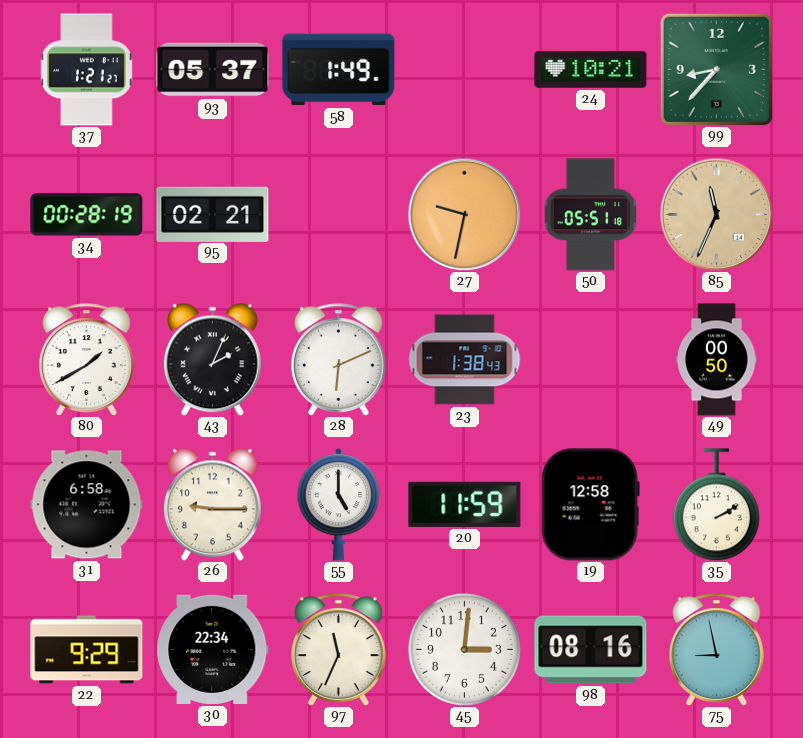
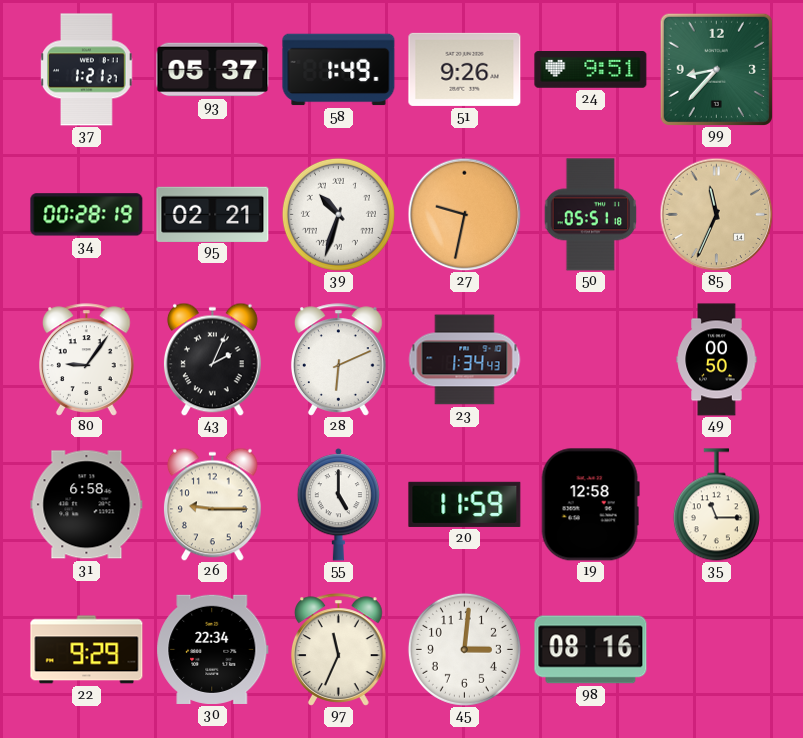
51: none -> 9:26
24: 10:21 -> 9:51
39: none -> 10:33
80: 1:40 -> 9:06
23: 1:38 -> 1:34
35: 2:10 -> 11:15
75: 8:58 -> none
